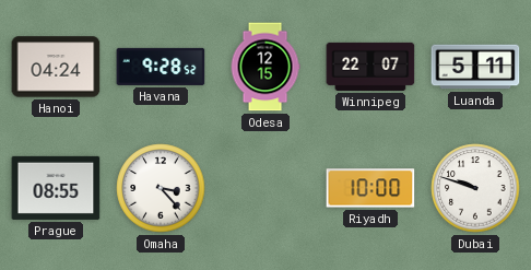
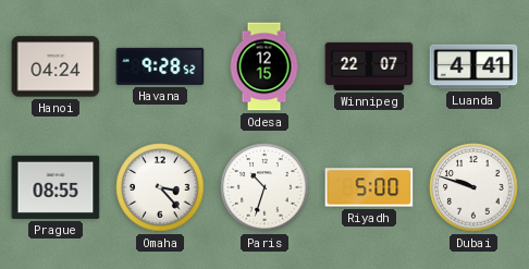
Luanda: 5:11 -> 4:41
Paris: none -> 10:33
Riyadh: 10:00 -> 5:00
